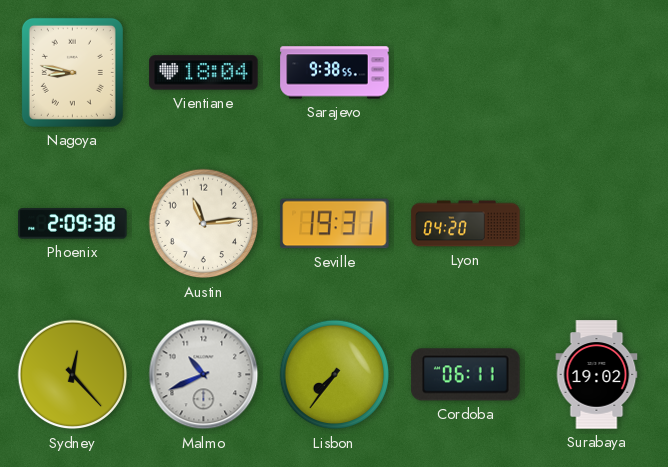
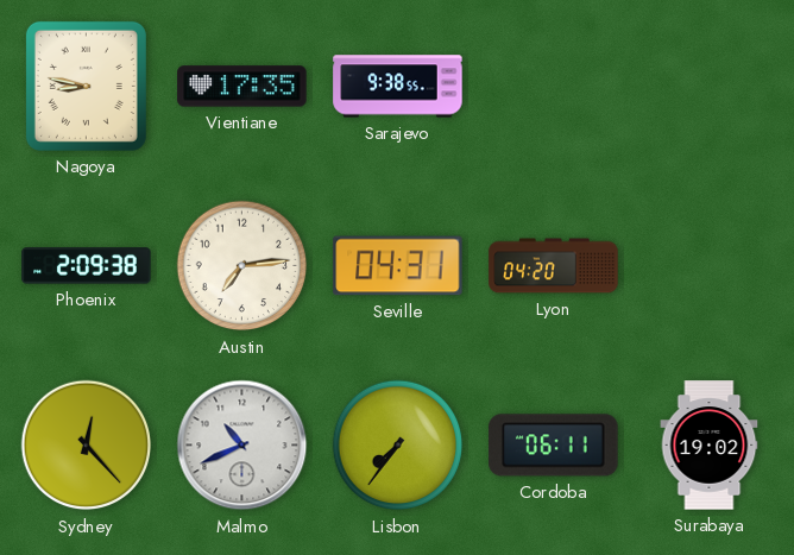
Vientiane: 18:04 -> 17:35
Austin: 11:14 -> 7:14
Seville: 19:31 -> 04:31
